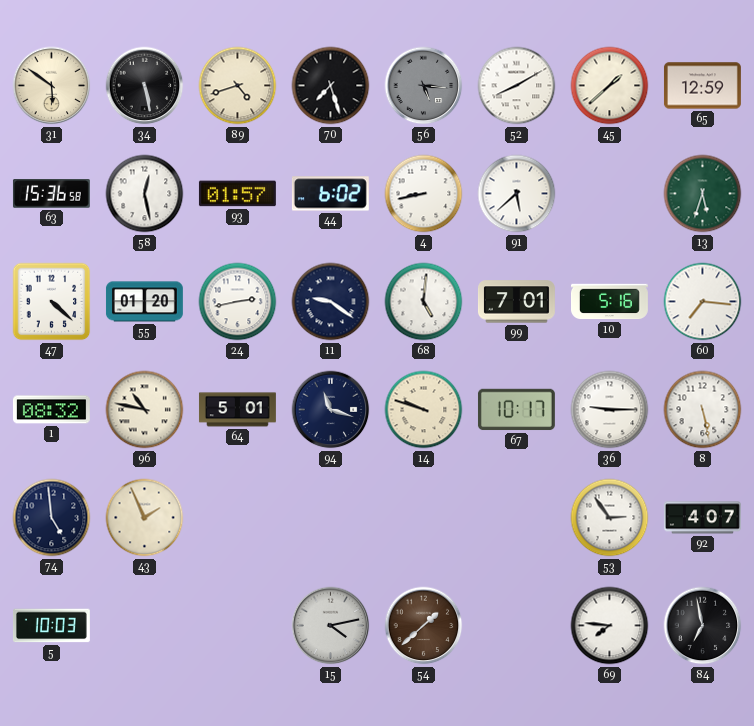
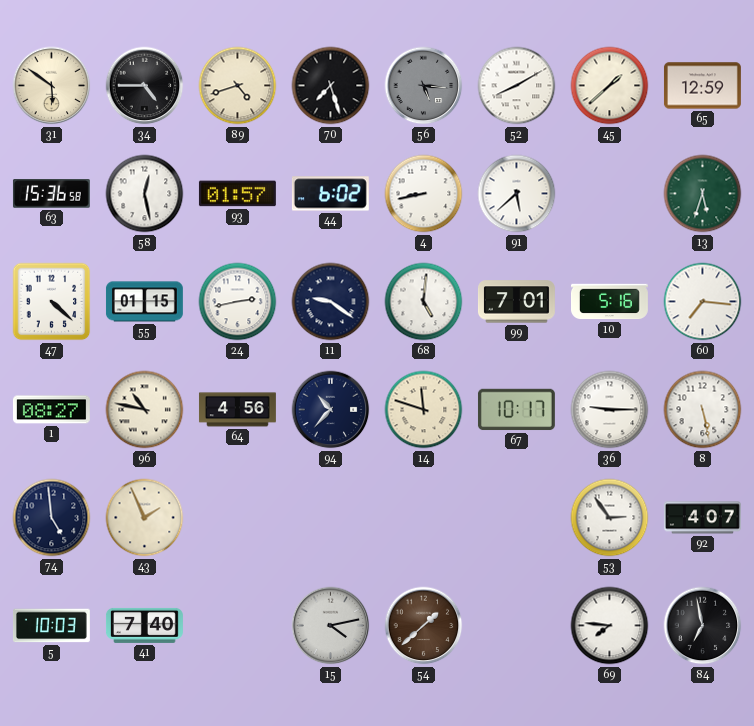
34: 5:28 -> 4:45
55: 01:20 -> 01:15
1: 08:32 -> 08:27
64: 5:01 -> 4:56
94: 11:18 -> 10:37
14: 9:48 -> 11:48
41: none -> 7:40
